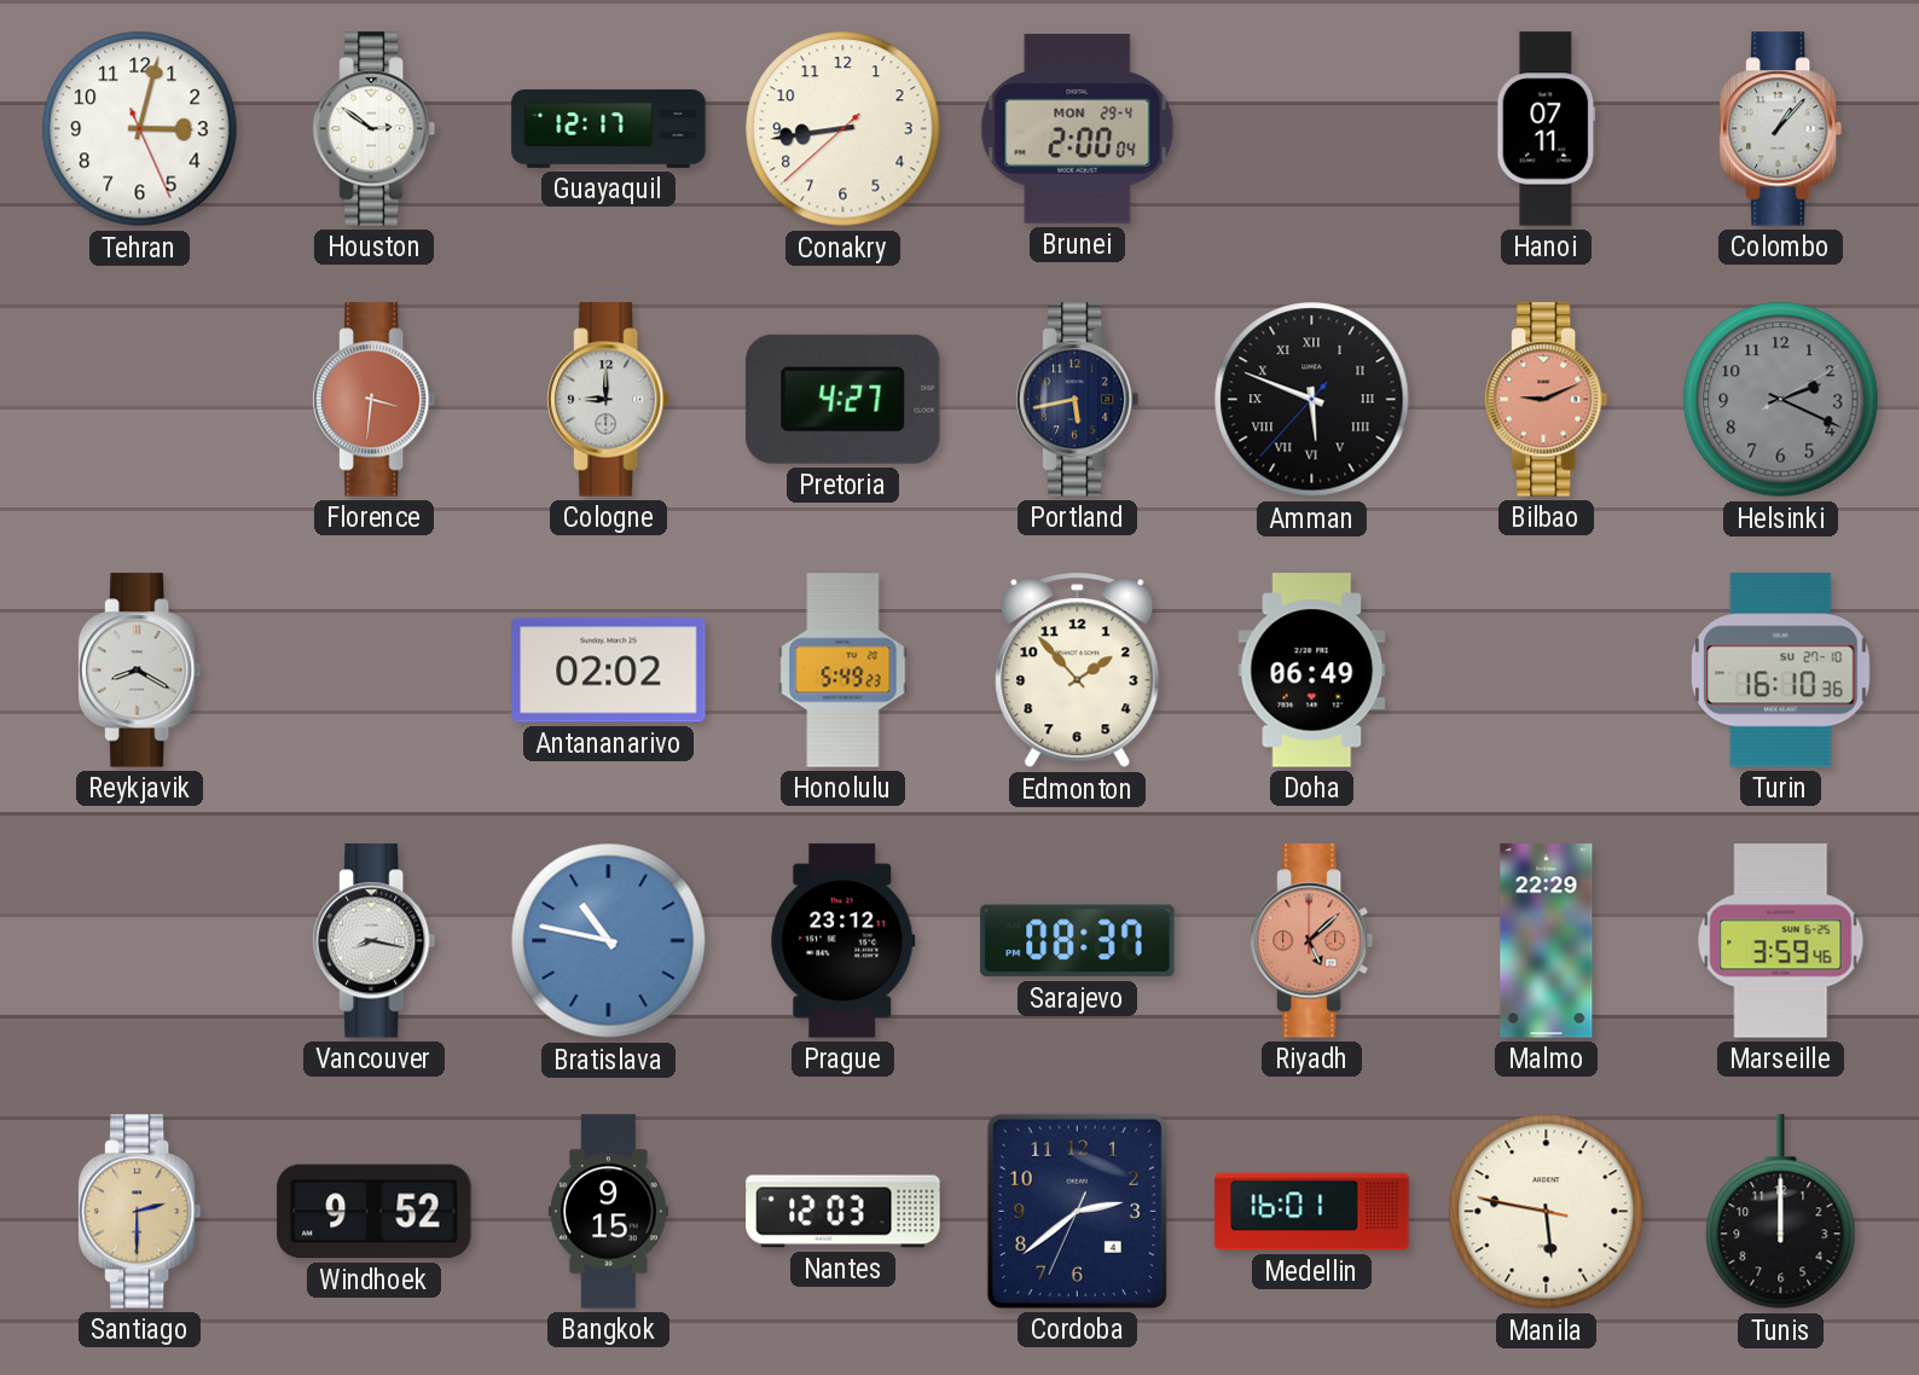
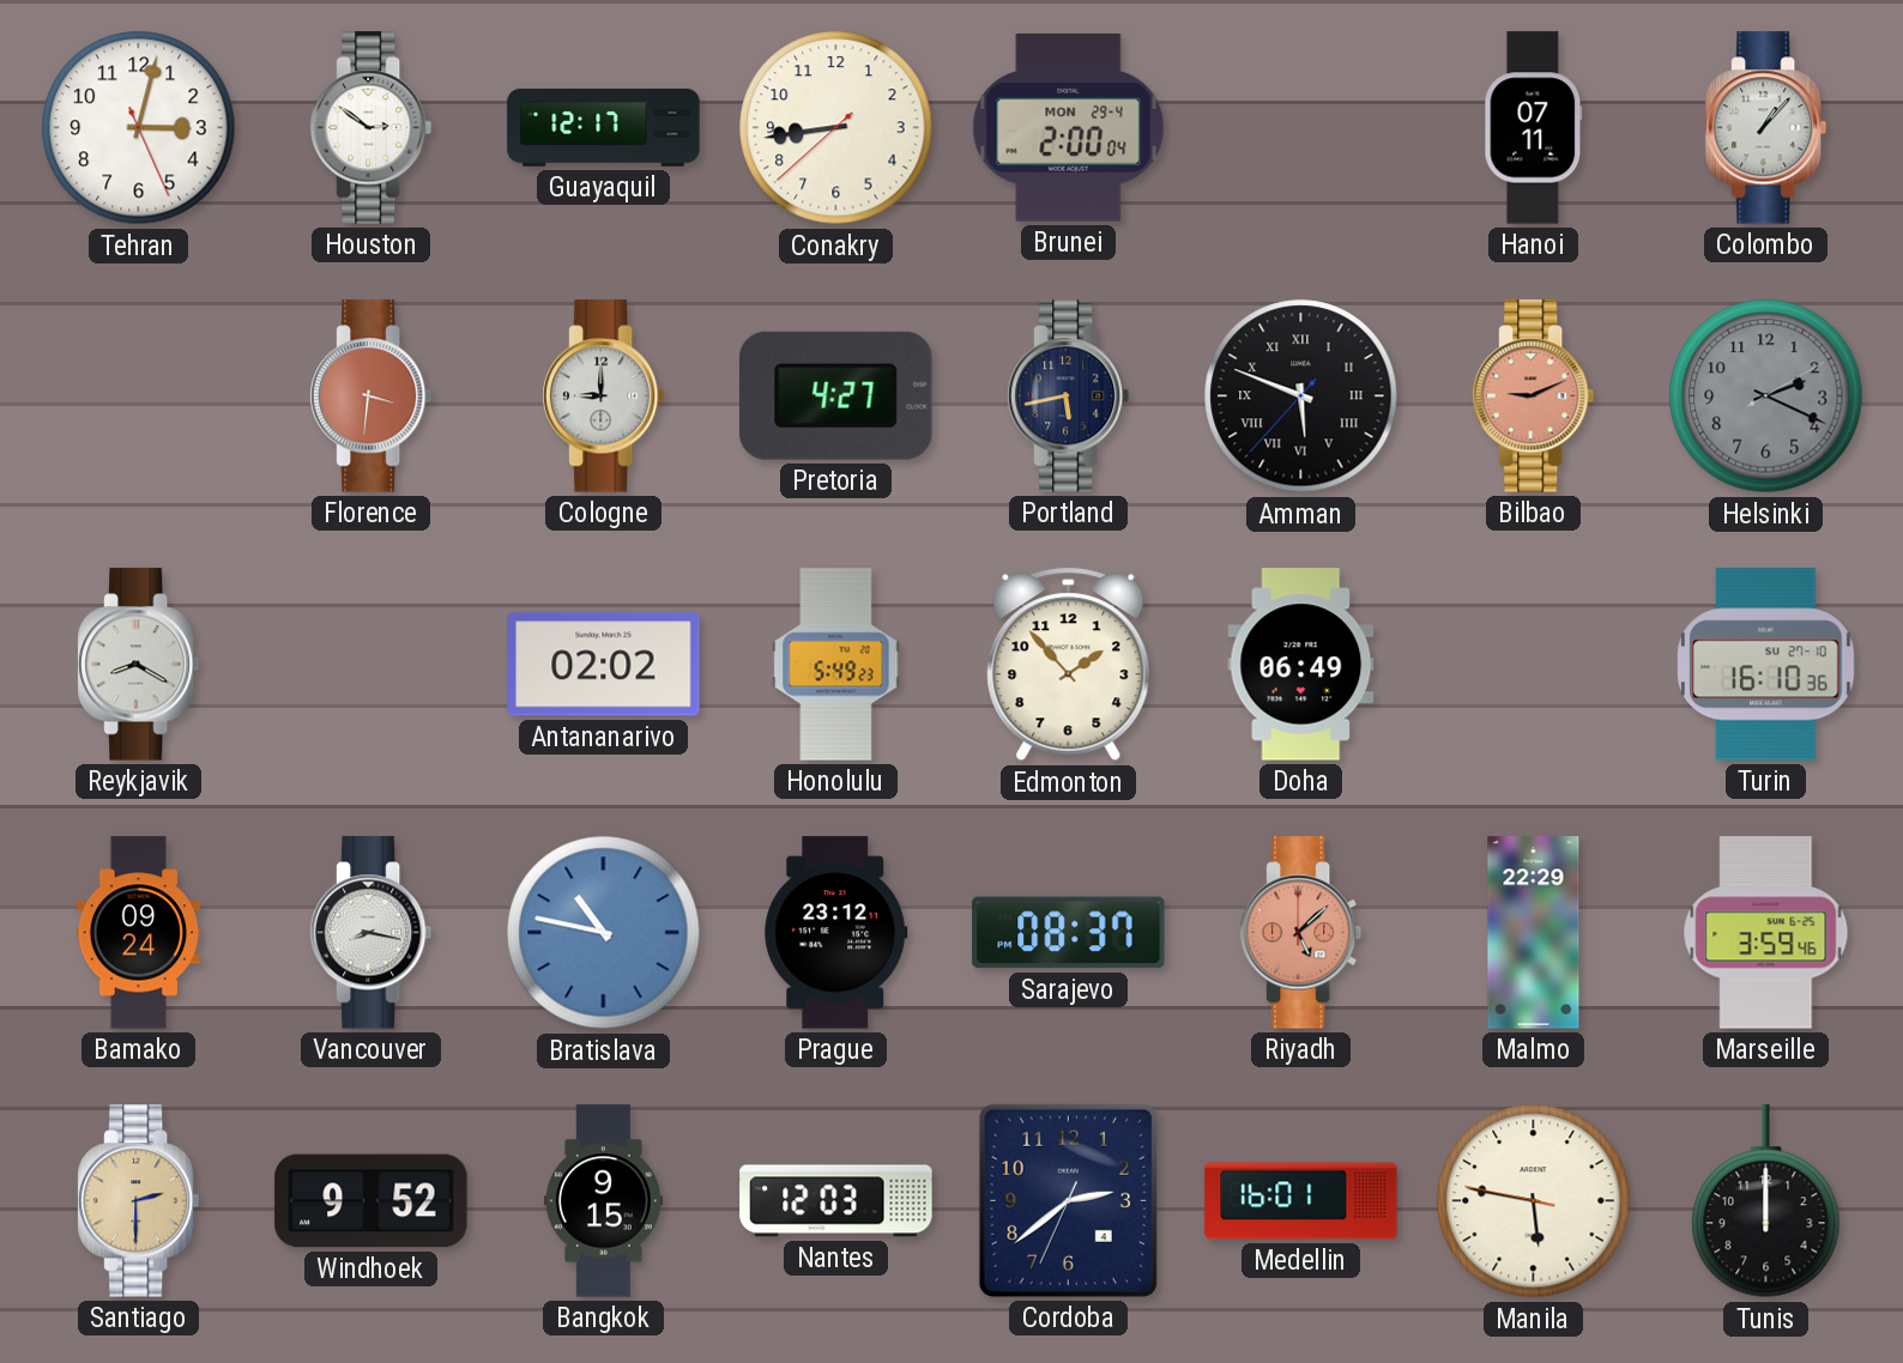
Bamako: none -> 09:24
